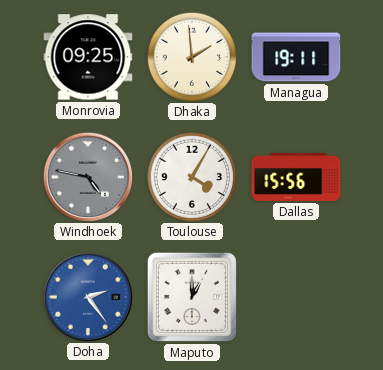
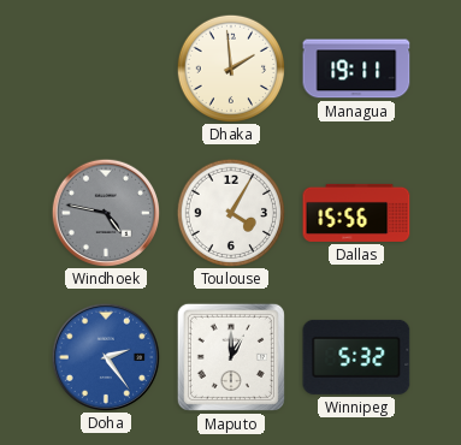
Monrovia: 09:25 -> none
Winnipeg: none -> 5:32
